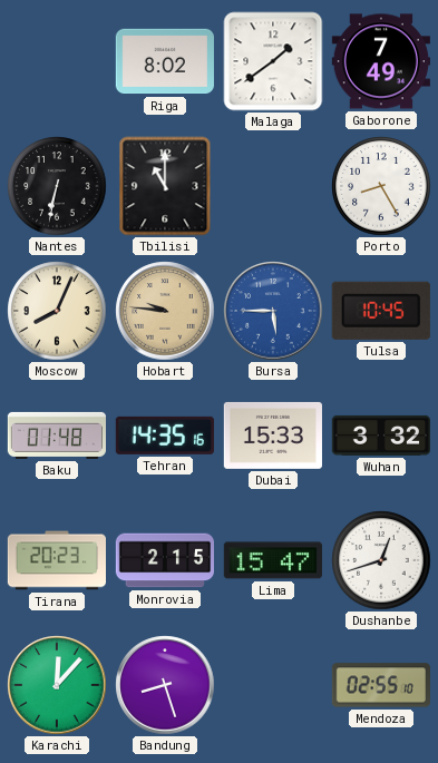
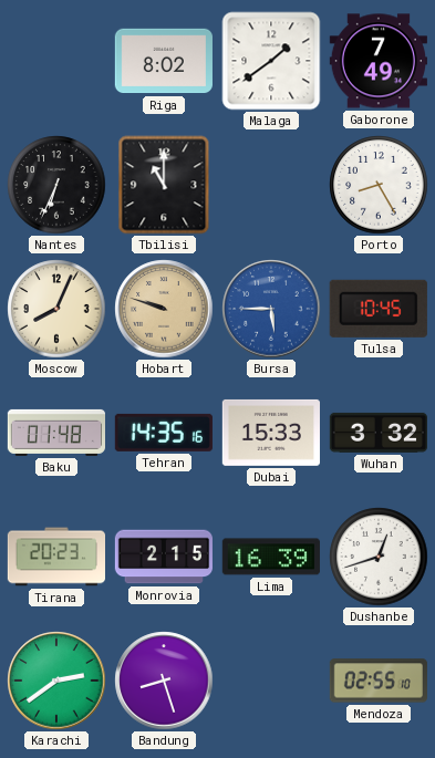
Nantes: 6:32 -> 6:34
Hobart: 9:46 -> 9:48
Lima: 15:47 -> 16:39
Karachi: 12:07 -> 2:39
